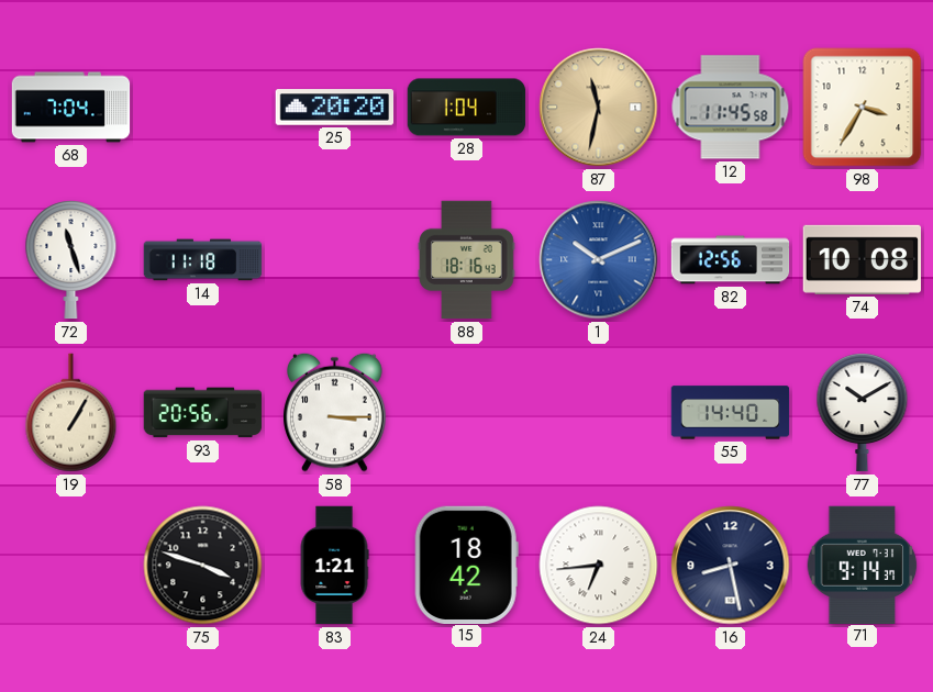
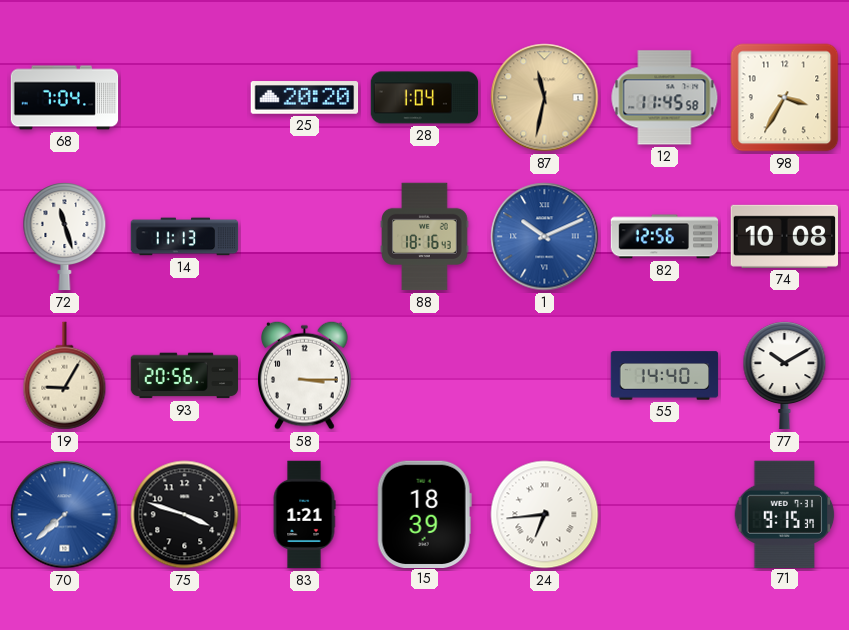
14: 11:18 -> 11:13
19: 1:05 -> 9:05
70: none -> 7:38
15: 18:42 -> 18:39
16: 8:28 -> none
71: 9:14 -> 9:15
